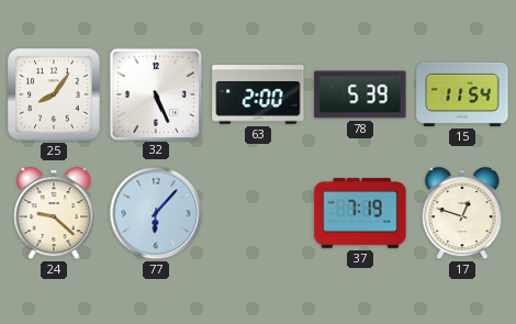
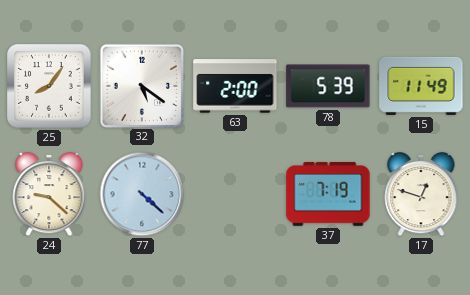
32: 5:26 -> 5:21
15: 11:54 -> 11:49
77: 6:07 -> 4:22
